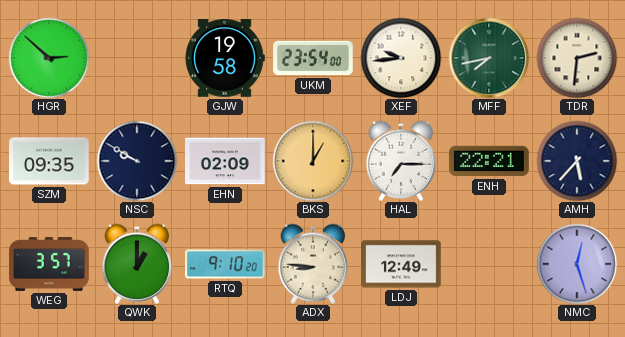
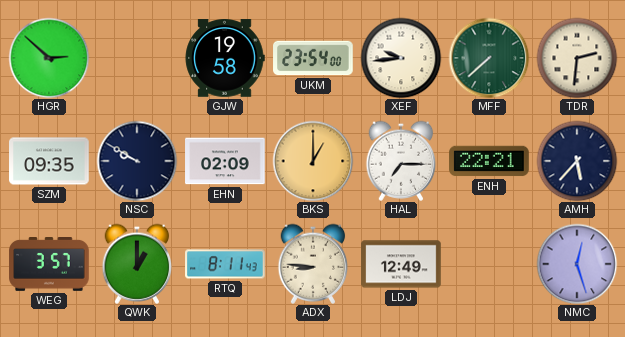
MFF: 7:43 -> 7:38
RTQ: 9:10 -> 8:11
